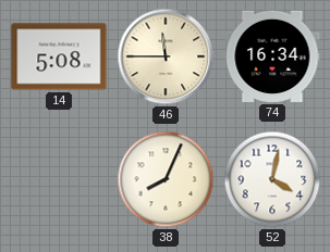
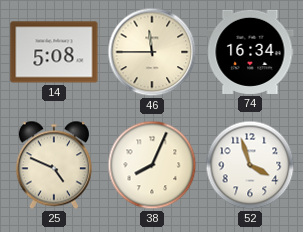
25: none -> 4:49
52: 4:02 -> 3:57
